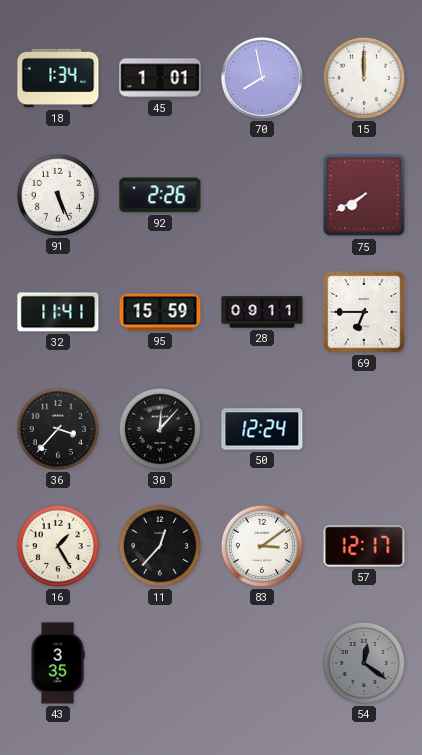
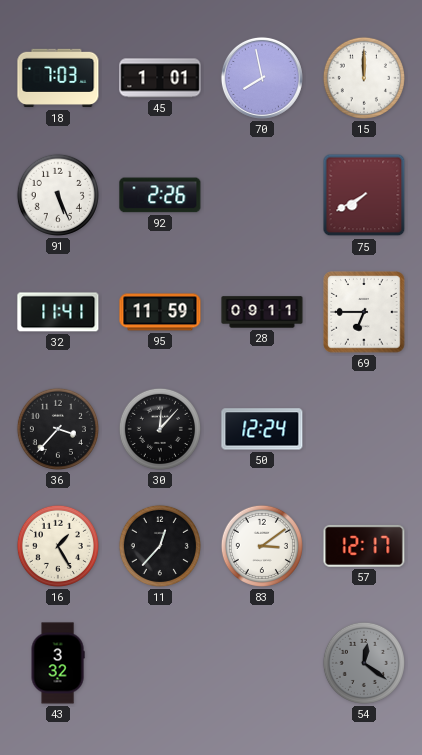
18: 1:34 -> 7:03
95: 15:59 -> 11:59
43: 3:35 -> 3:32
